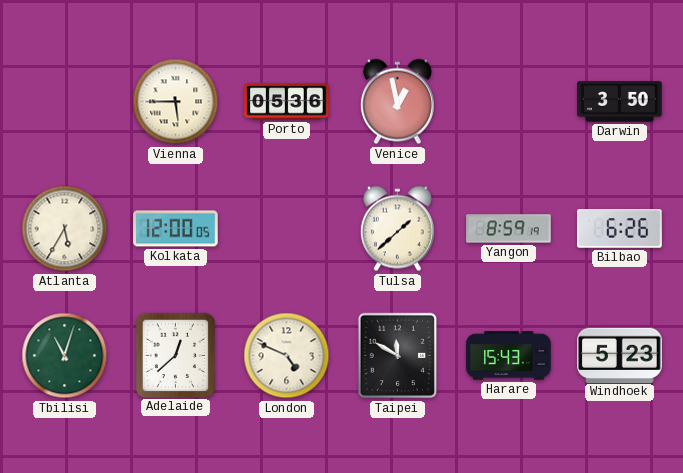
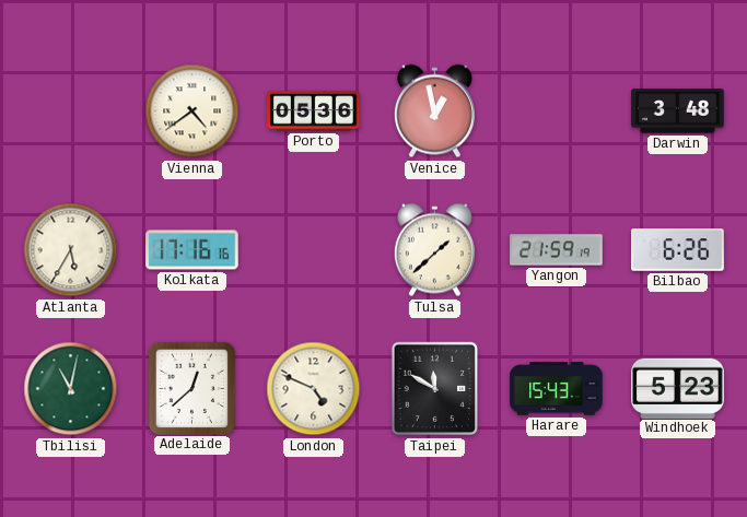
Vienna: 5:45 -> 4:39
Darwin: 3:50 -> 3:48
Kolkata: 12:00 -> 17:16
Yangon: 8:59 -> 21:59
Tbilisi: 11:03 -> 11:02
